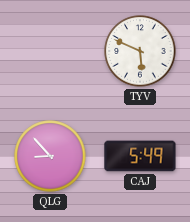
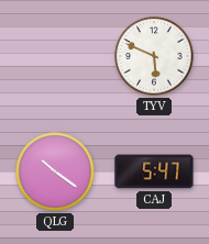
QLG: 8:53 -> 10:21
CAJ: 5:49 -> 5:47
